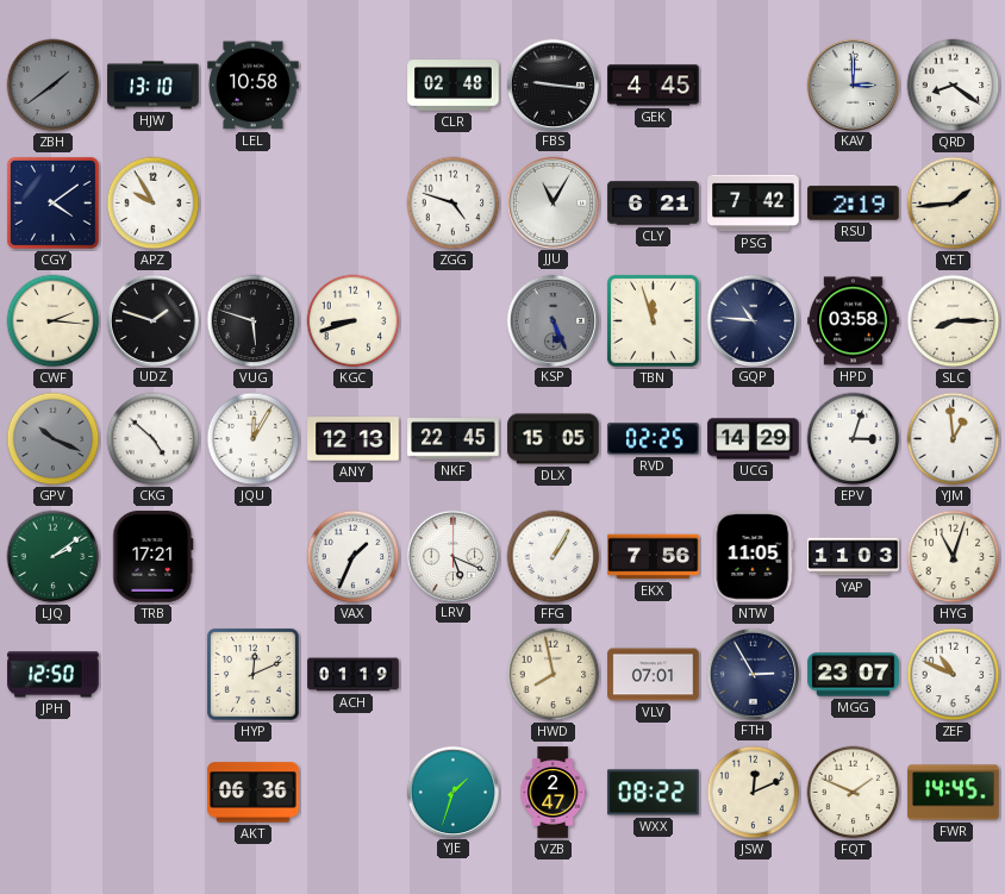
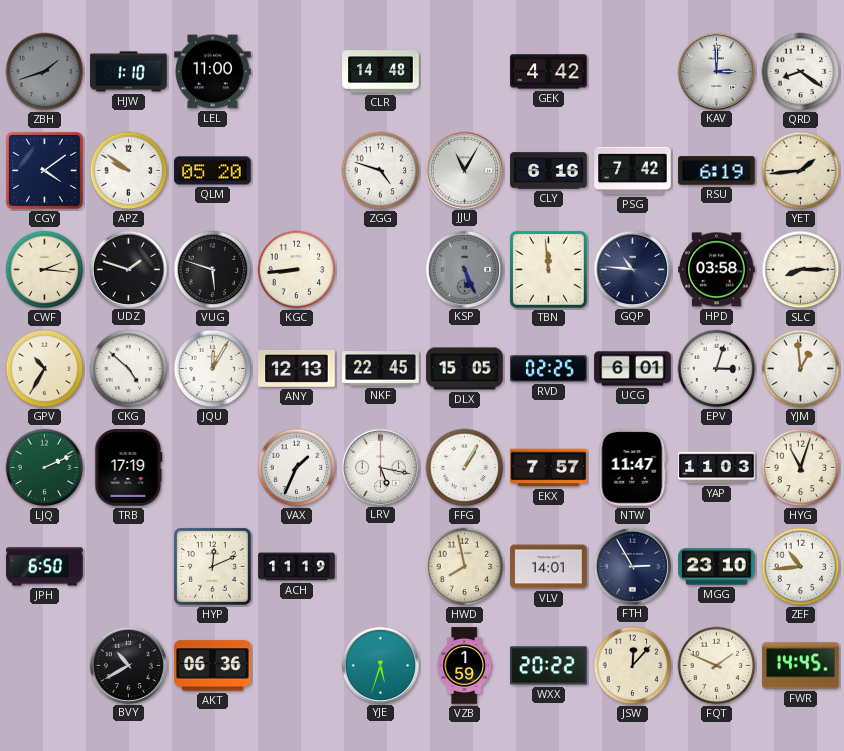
ZBH: 1:39 -> 1:42
HJW: 13:10 -> 1:10
LEL: 10:58 -> 11:00
CLR: 02:48 -> 14:48
FBS: 9:16 -> none
GEK: 4:45 -> 4:42
APZ: 9:55 -> 9:51
QLM: none -> 05:20
CLY: 6:21 -> 6:16
RSU: 2:19 -> 6:19
KGC: 8:42 -> 8:44
TBN: 11:57 -> 11:59
GPV: 10:19 -> 10:35
GPV dial: grey -> cream
UCG: 14:29 -> 6:01
LJQ: 2:09 -> 2:11
TRB: 17:21 -> 17:19
LRV: 5:19 -> 5:17
EKX: 7:56 -> 7:57
NTW: 11:05 -> 11:47
JPH: 12:50 -> 6:50
ACH: 01:19 -> 11:19
VLV: 07:01 -> 14:01
MGG: 23:07 -> 23:10
ZEF: 10:49 -> 10:44
BVY: none -> 10:40
YJE: 1:33 -> 5:33
VZB: 2:47 -> 1:59
WXX: 08:22 -> 20:22
JSW: 12:11 -> 12:07
